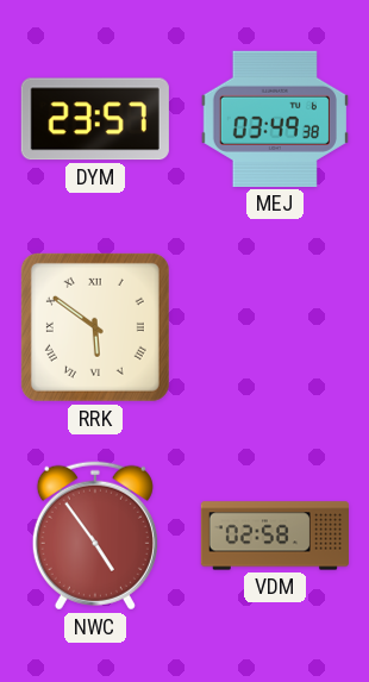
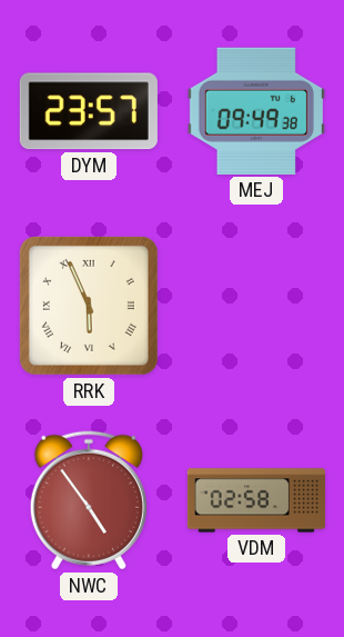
MEJ: 03:49 -> 09:49
RRK: 5:51 -> 5:56
